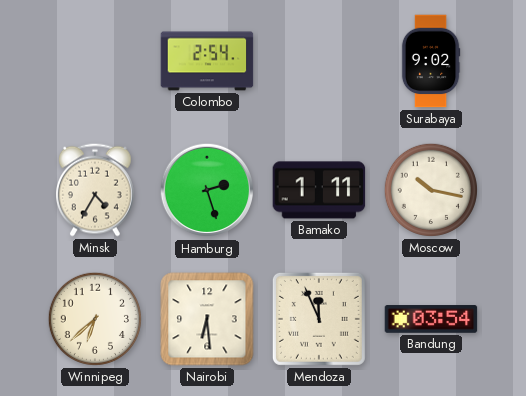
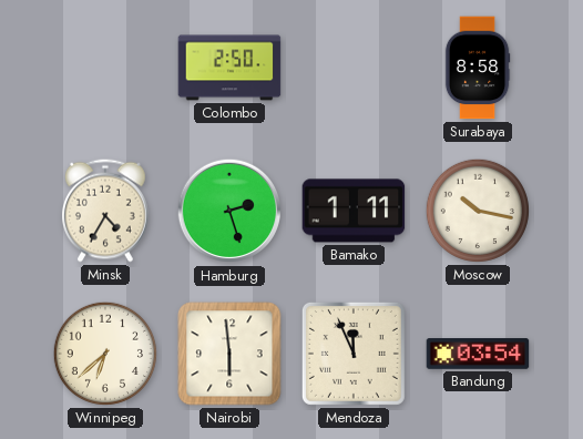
Colombo: 2:54 -> 2:50
Surabaya: 9:02 -> 8:58
Nairobi: 6:29 -> 5:59
